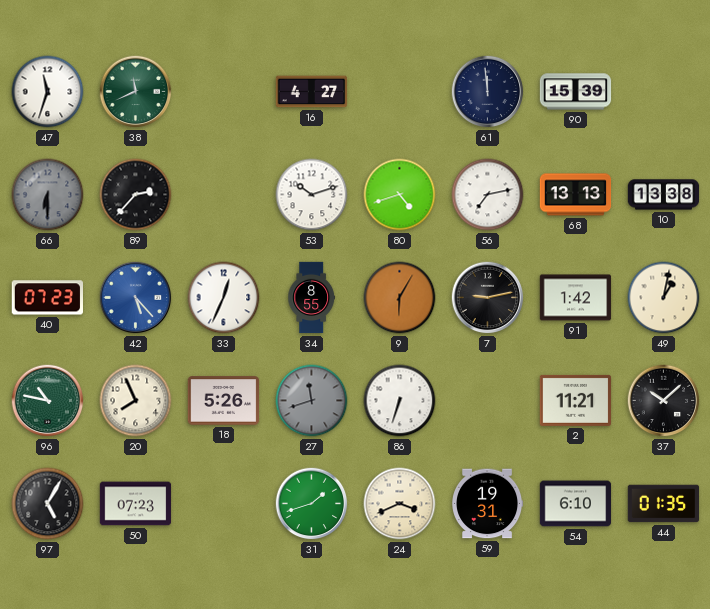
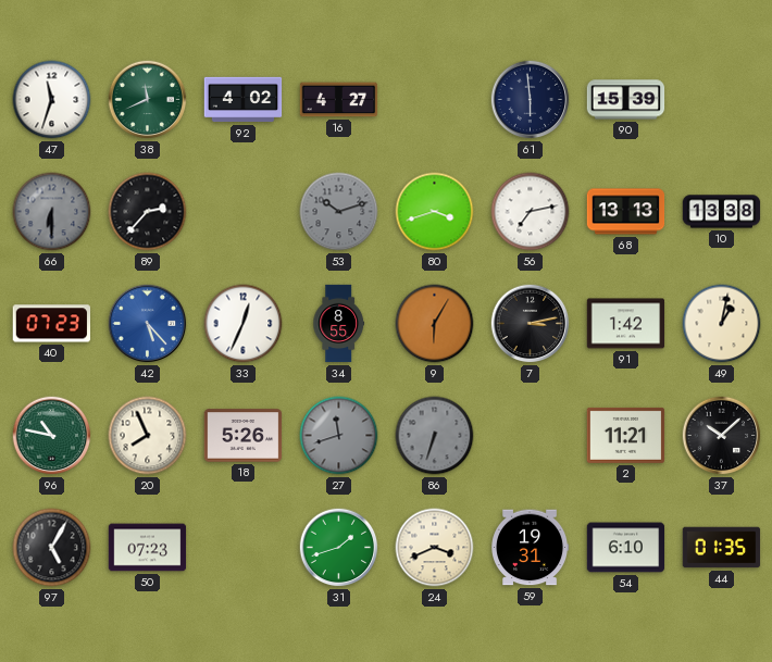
92: none -> 4:02
61: 11:59 -> 5:59
53 dial: white -> grey
80: 4:42 -> 3:42
7: 9:13 -> 3:13
86 dial: white -> grey
